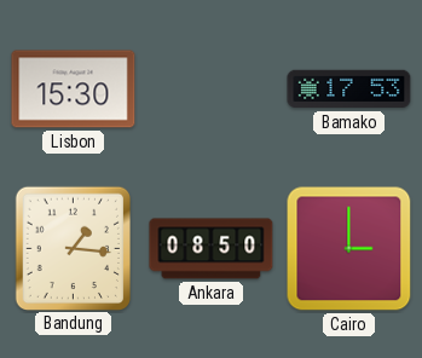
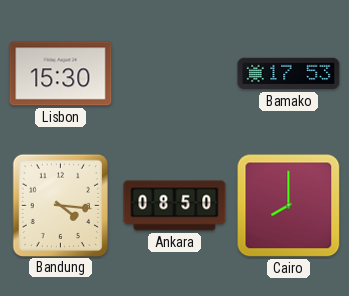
Bandung: 1:16 -> 4:16
Cairo: 3:00 -> 8:00
